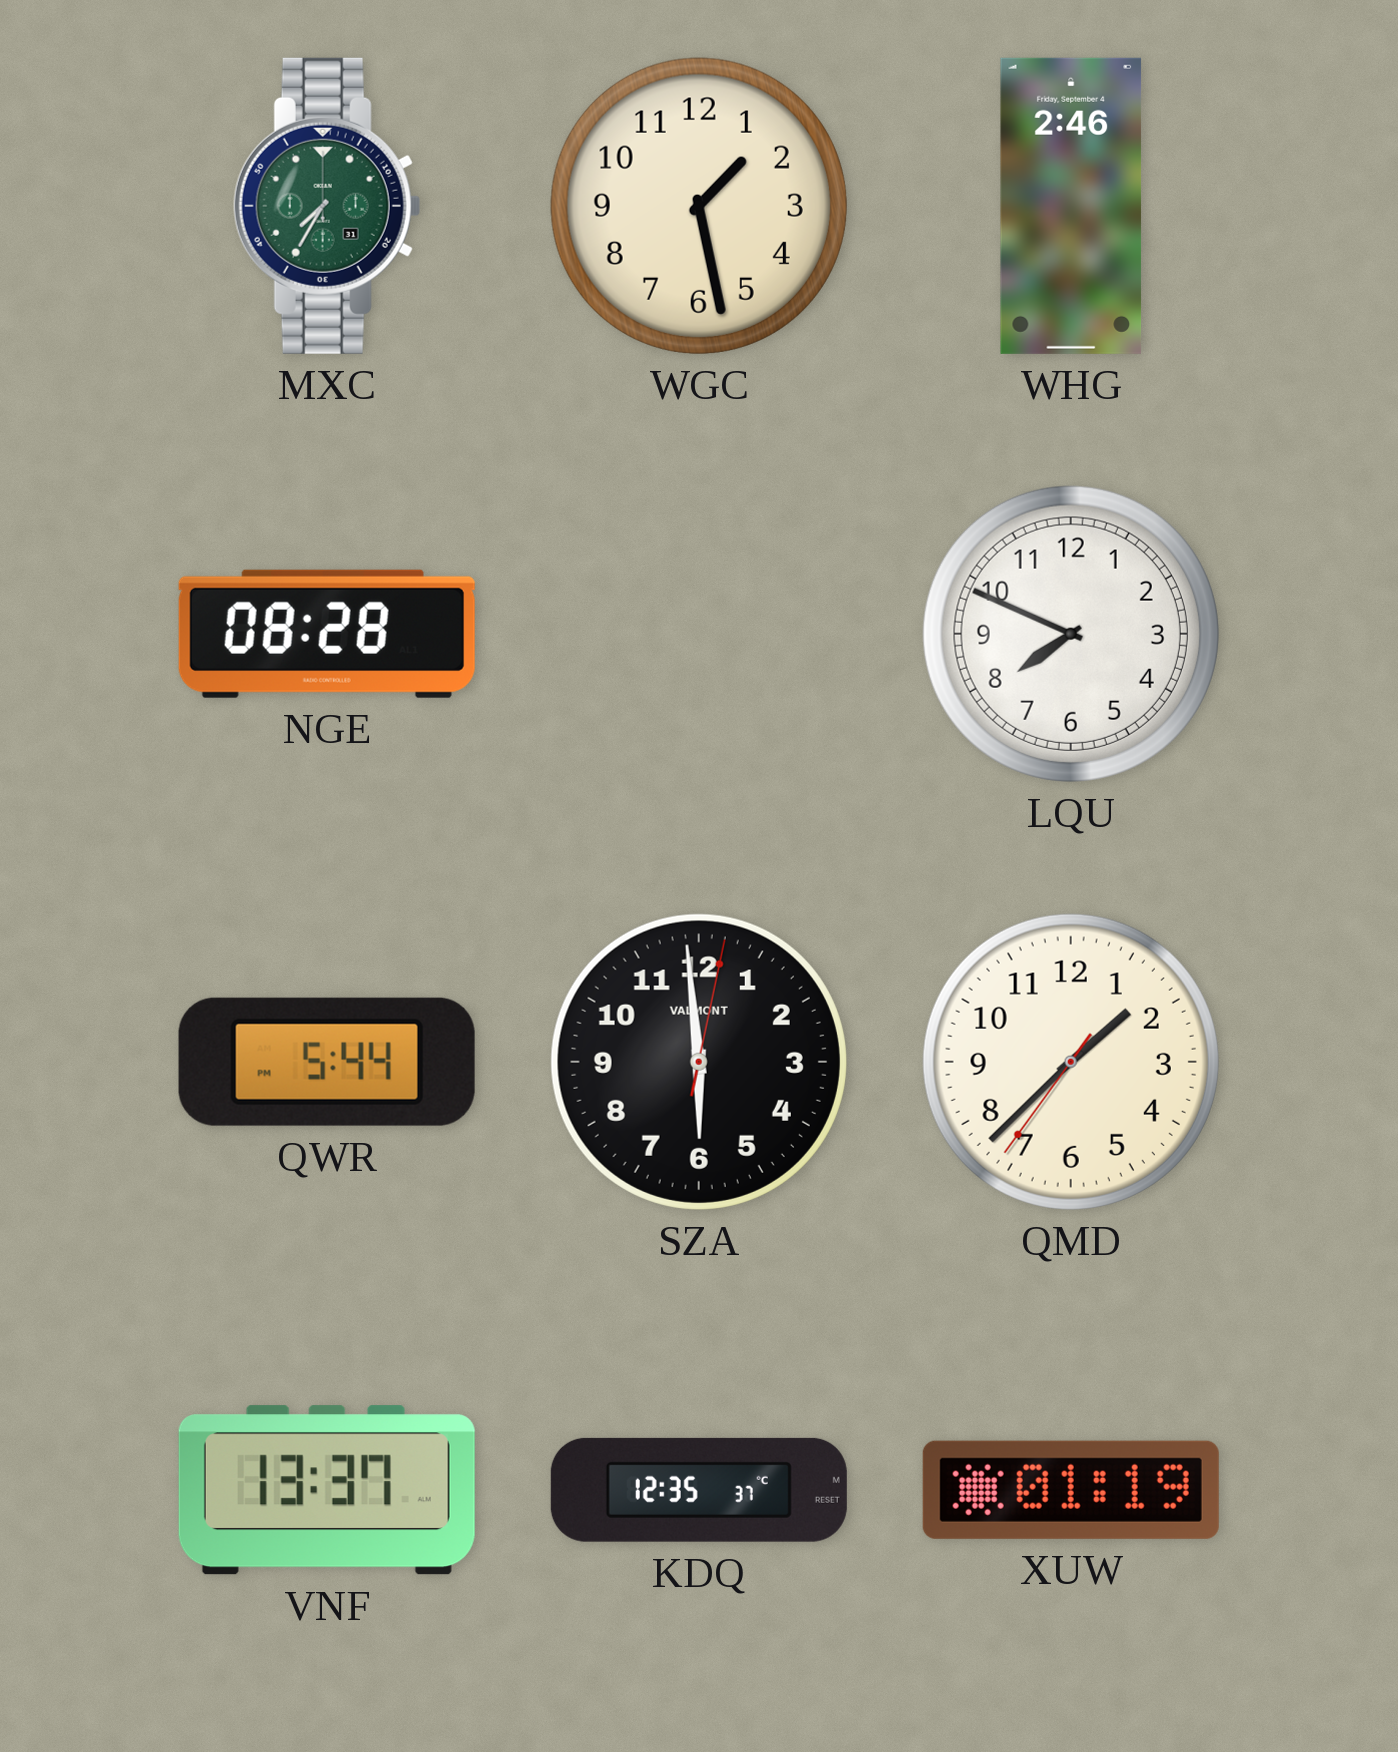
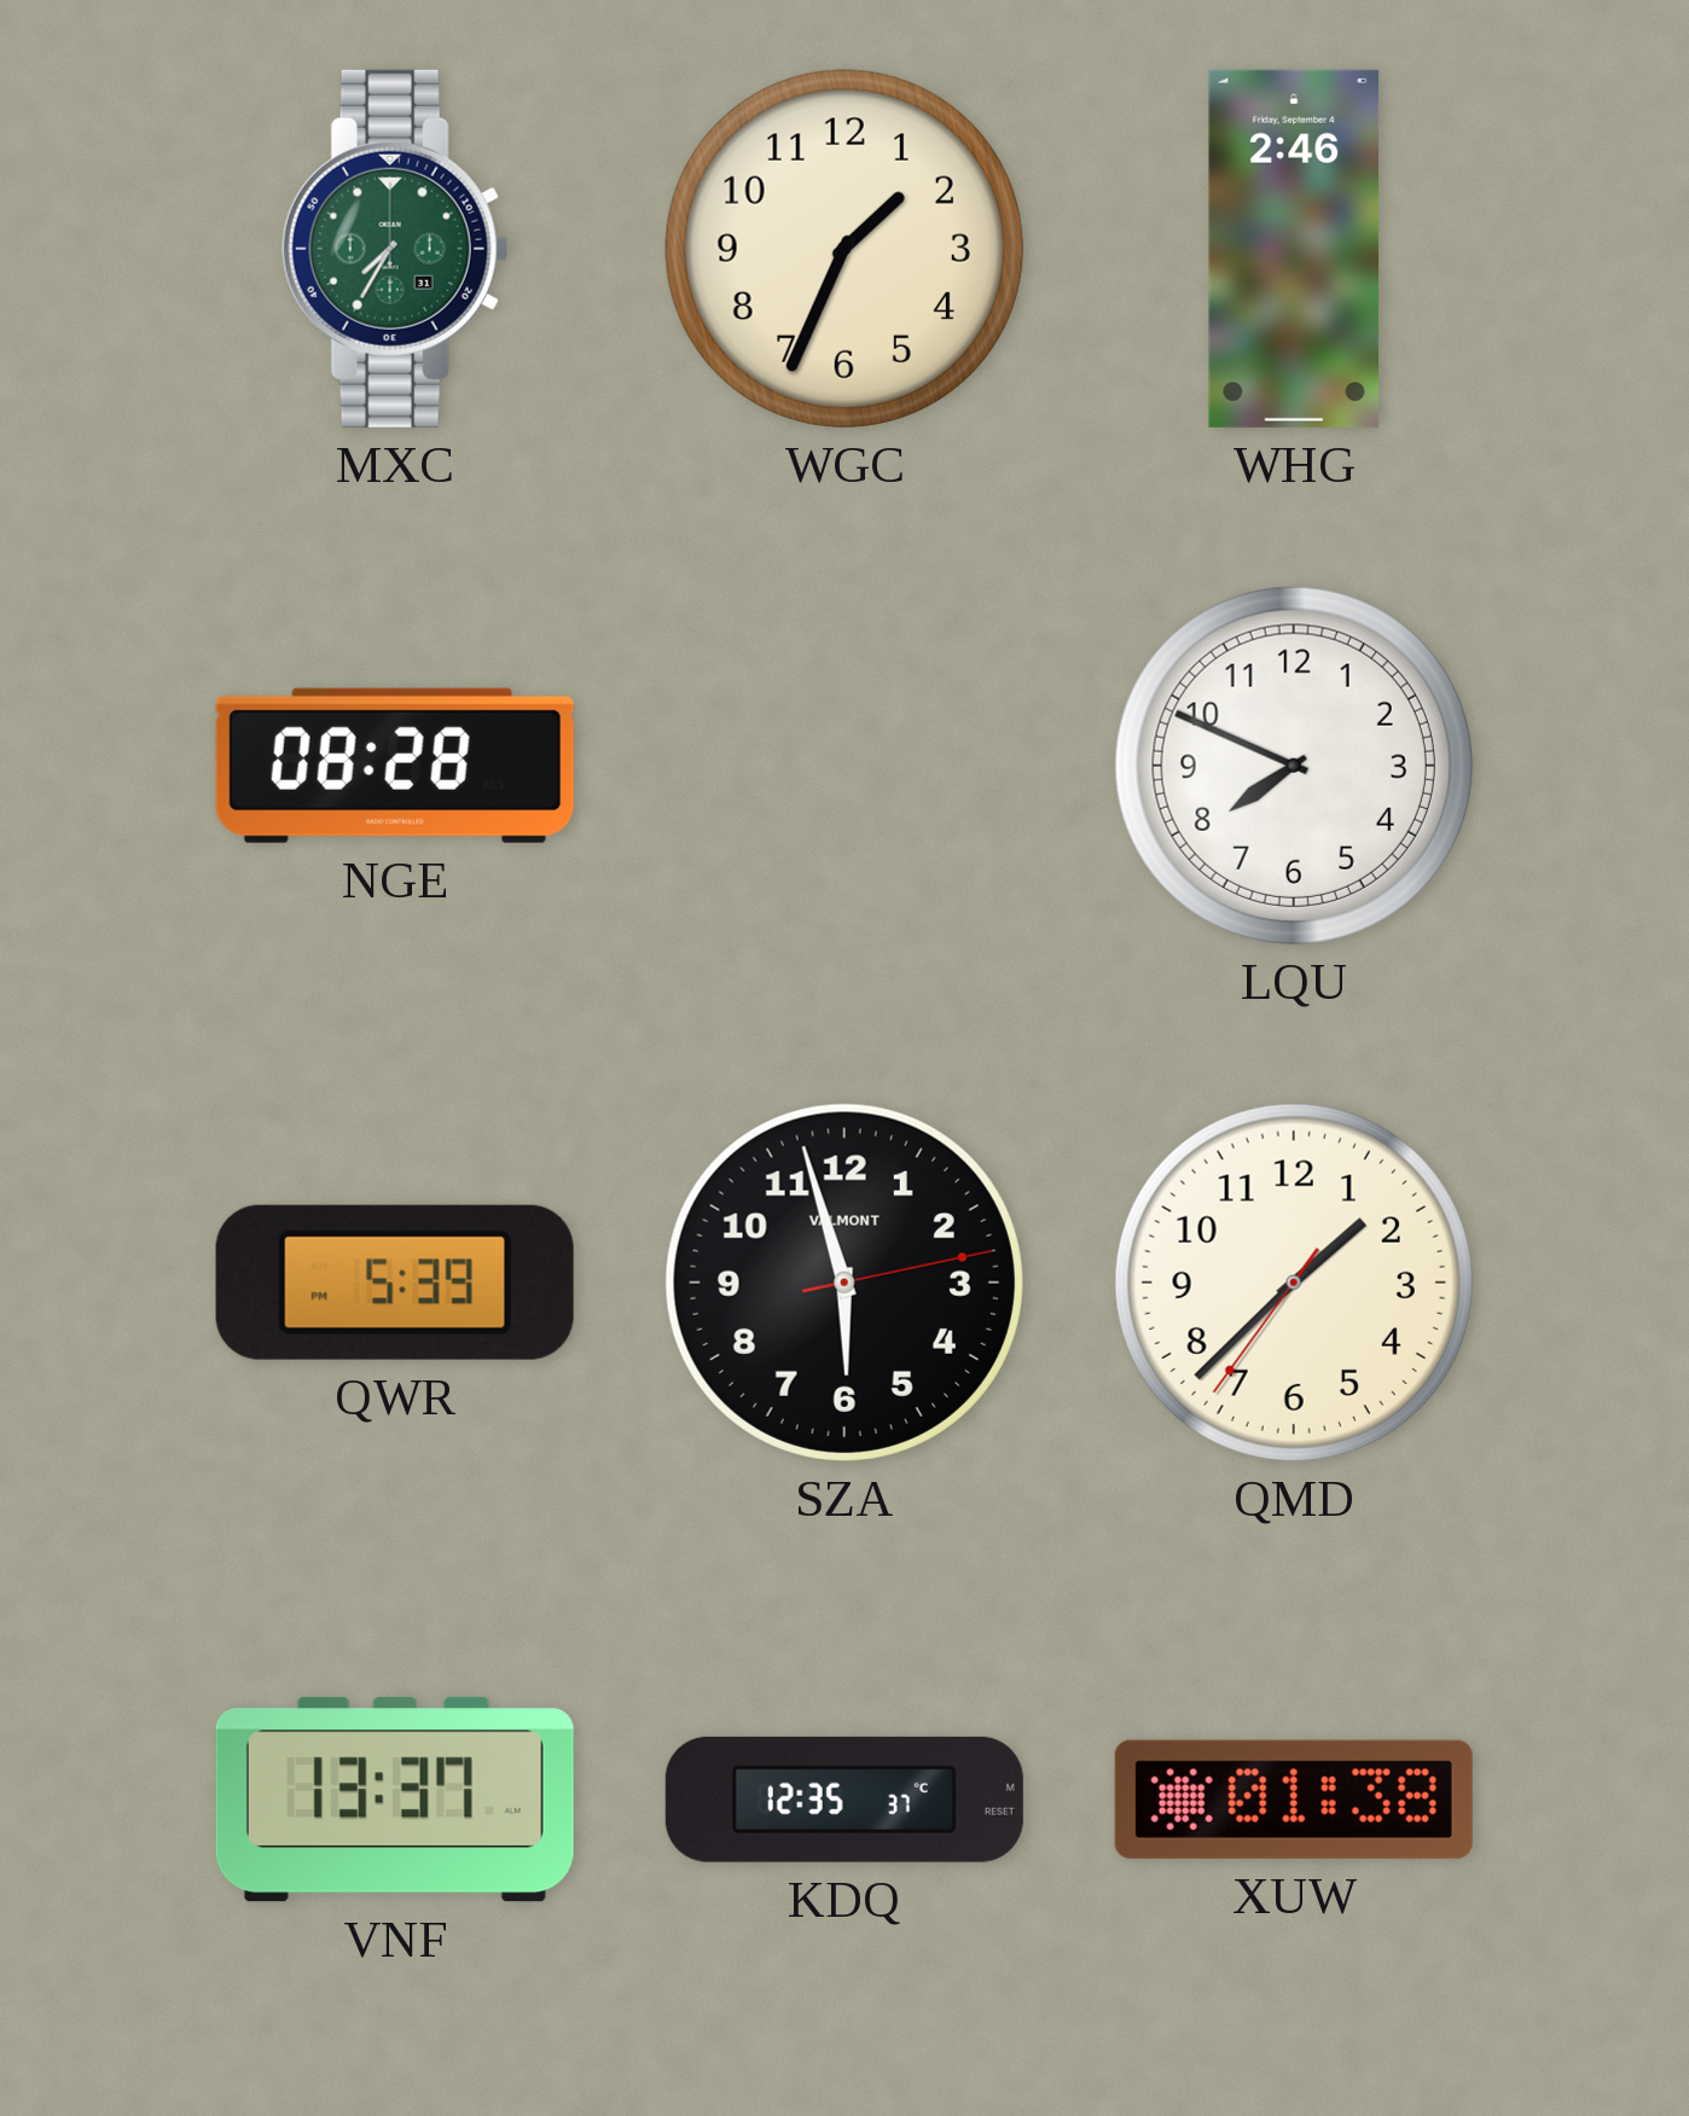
WGC: 1:28 -> 1:34
QWR: 5:44 -> 5:39
SZA: 5:59 -> 5:57
XUW: 01:19 -> 01:38
